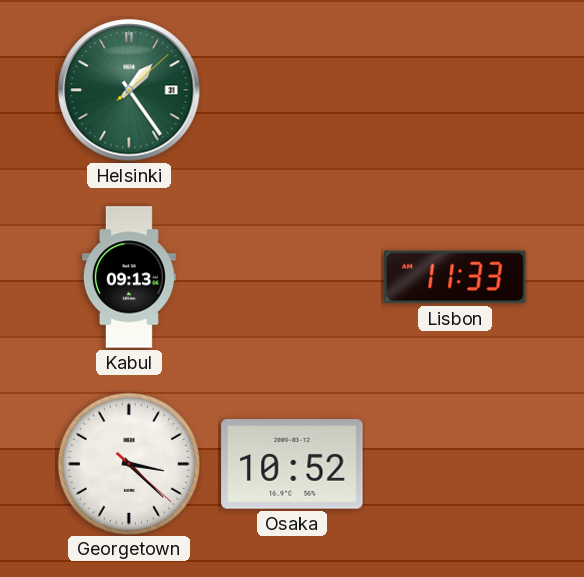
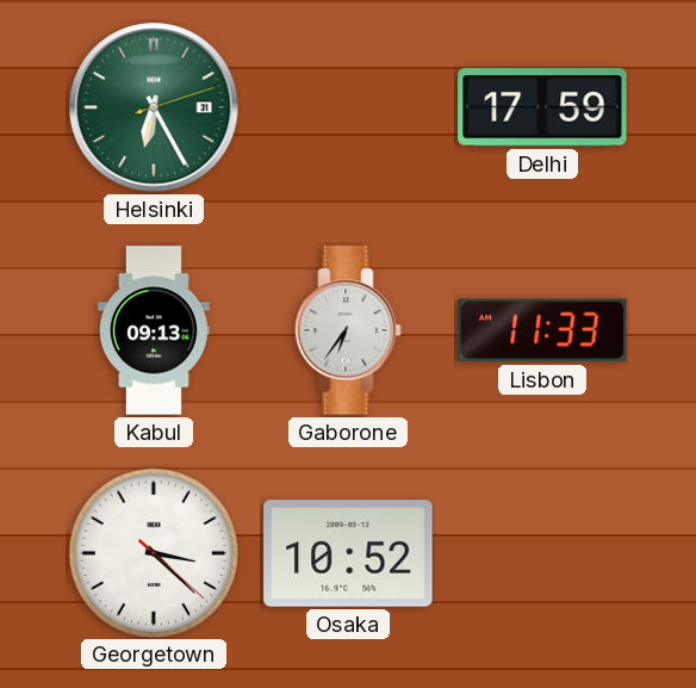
Helsinki: 1:24 -> 6:25
Delhi: none -> 17:59
Gaborone: none -> 6:36
